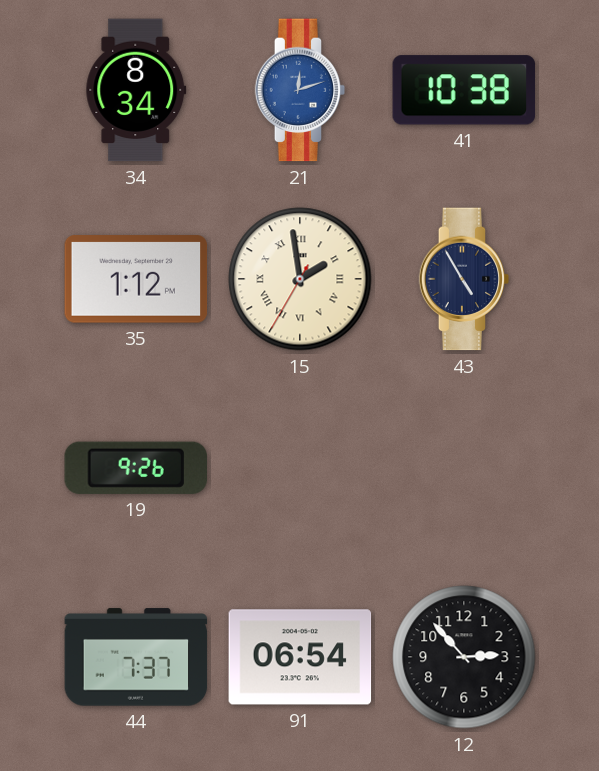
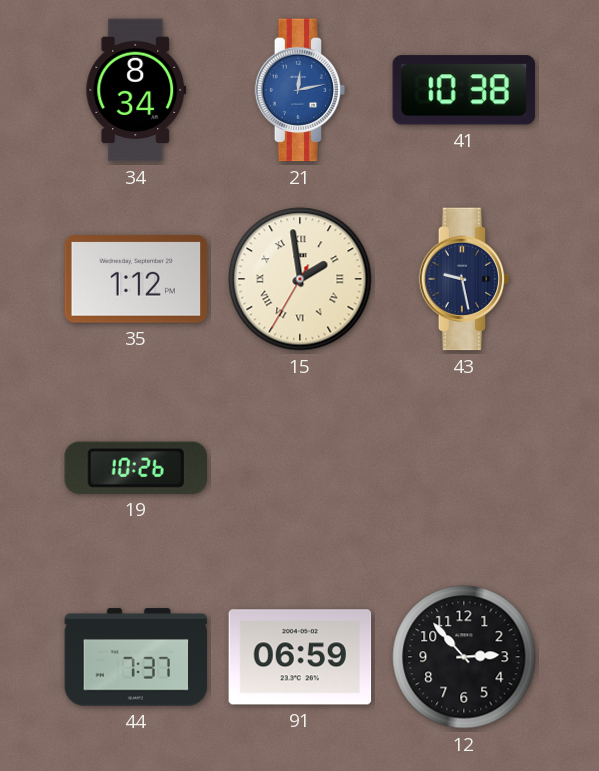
21: 12:12 -> 12:13
43: 4:55 -> 9:28
19: 9:26 -> 10:26
91: 06:54 -> 06:59
